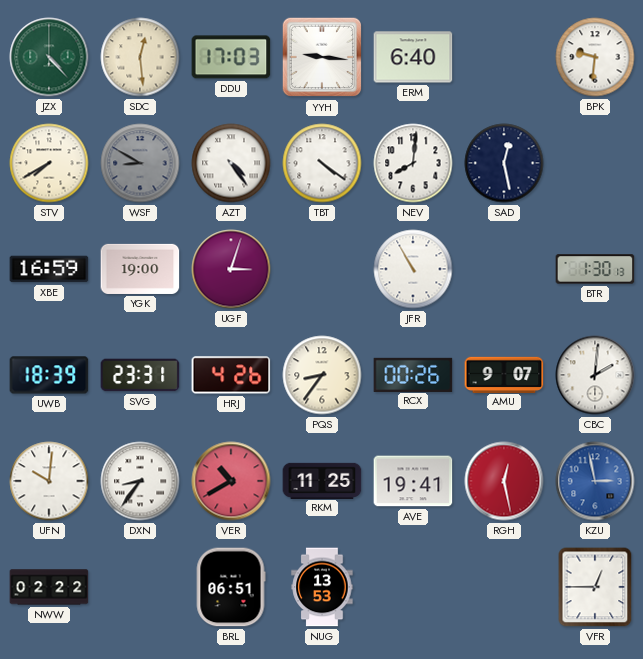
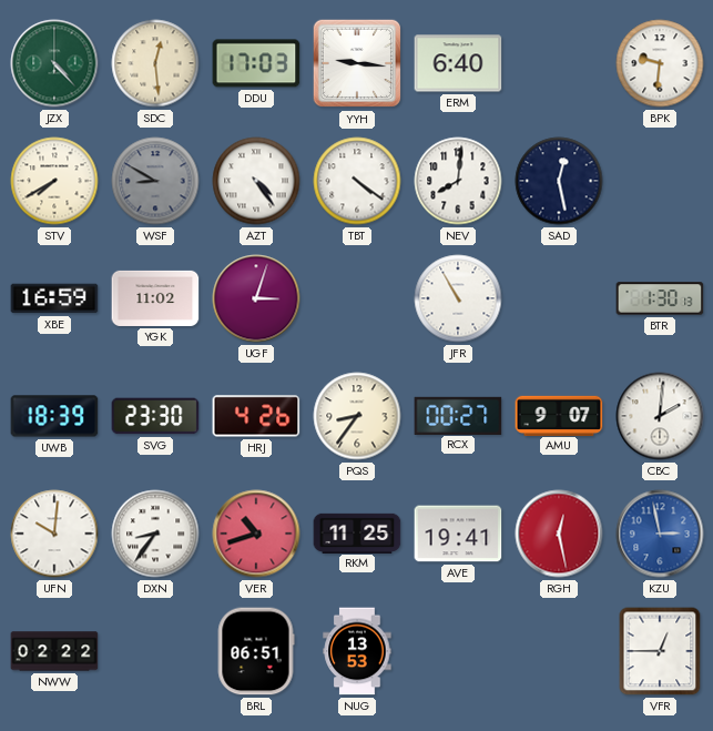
YGK: 19:00 -> 11:02
SVG: 23:31 -> 23:30
RCX: 00:26 -> 00:27
VER: 10:40 -> 10:42
